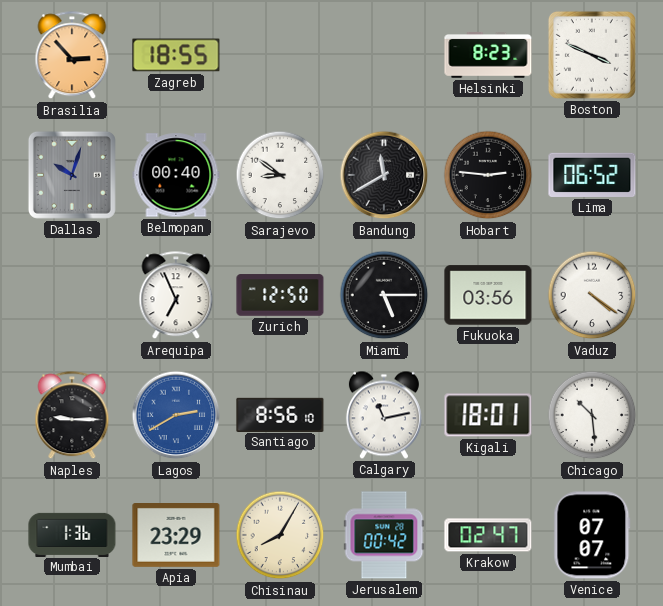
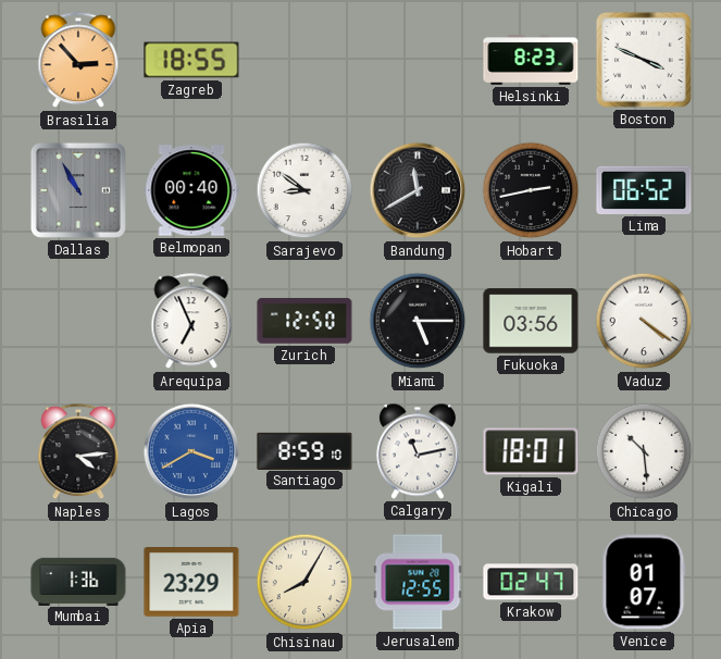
Dallas: 10:03 -> 10:55
Hobart: 2:46 -> 2:43
Naples: 9:15 -> 4:14
Lagos: 2:40 -> 3:40
Santiago: 8:56 -> 8:59
Jerusalem: 00:42 -> 12:55
Venice: 07:07 -> 01:07
